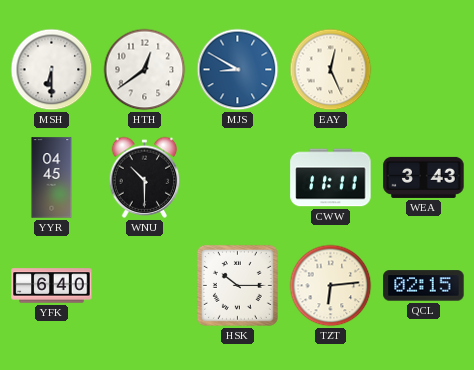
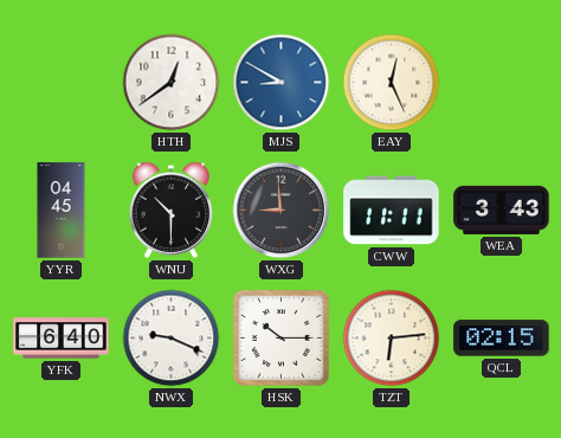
MSH: 6:30 -> none
WXG: none -> 8:59
NWX: none -> 9:19
